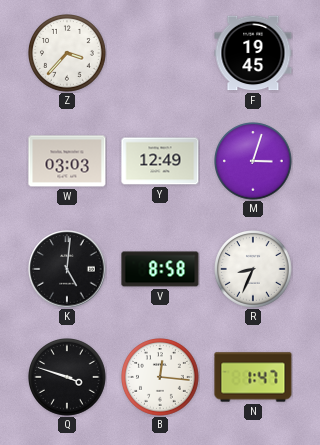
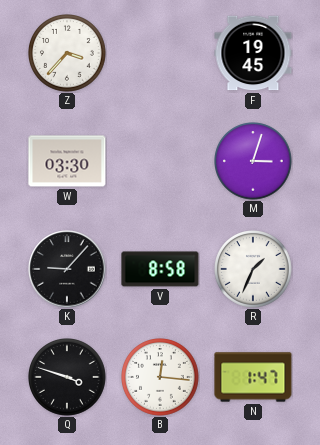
W: 03:03 -> 03:30
Y: 12:49 -> none
K: 5:01 -> 9:07
R: 8:34 -> 1:34
